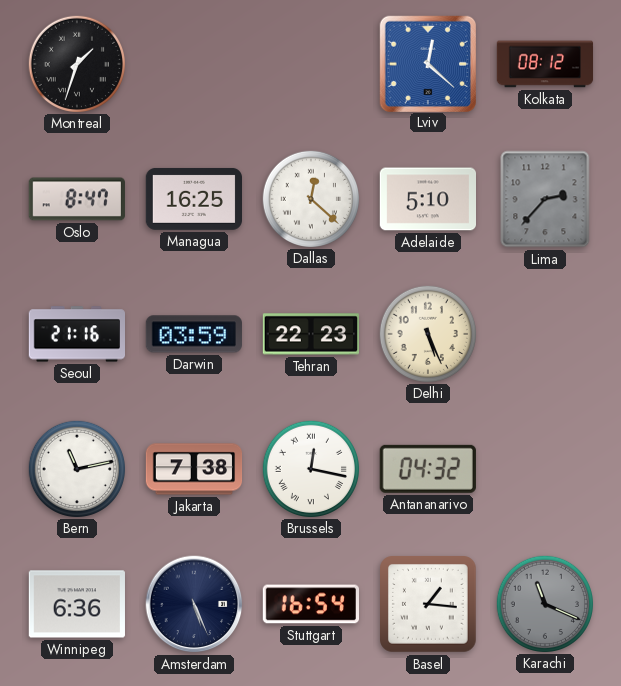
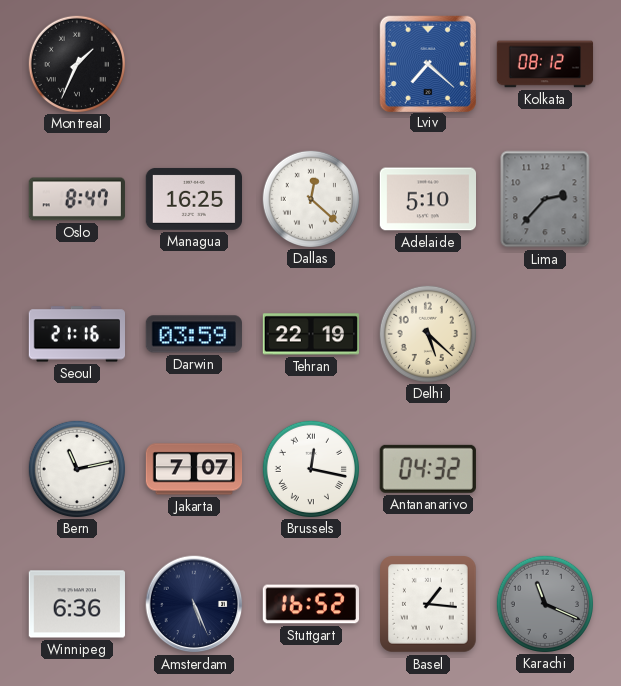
Montreal: 1:33 -> 1:34
Lviv: 12:22 -> 7:22
Tehran: 22:23 -> 22:19
Delhi: 5:26 -> 5:22
Jakarta: 7:38 -> 7:07
Stuttgart: 16:54 -> 16:52
